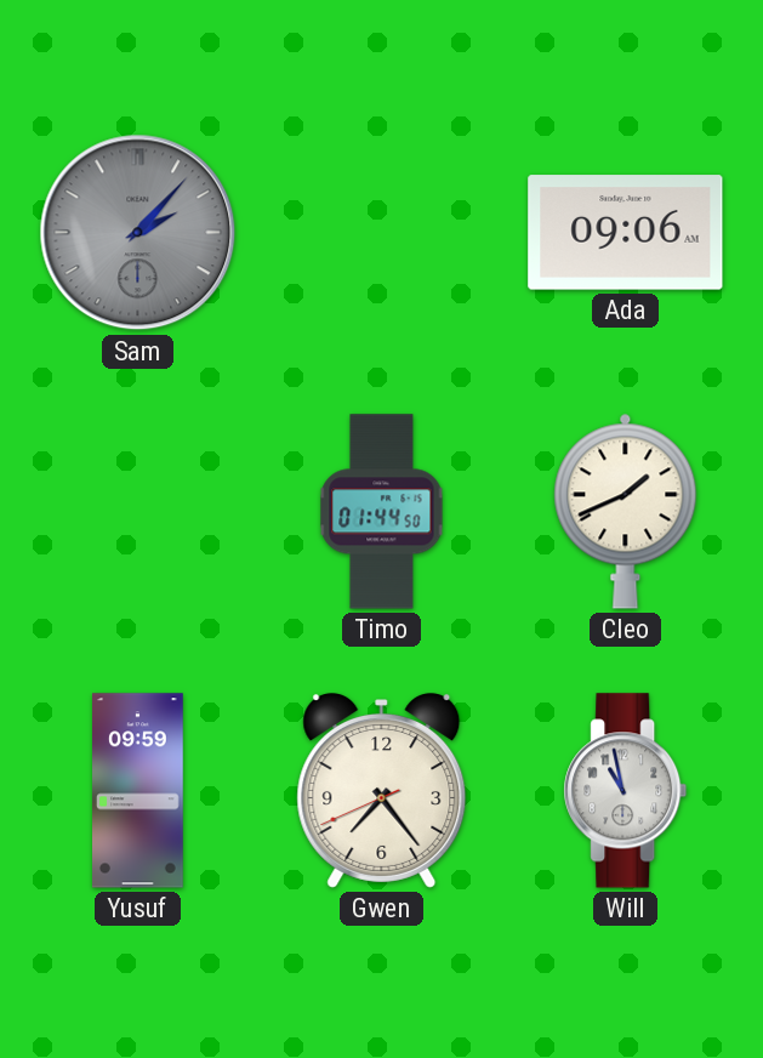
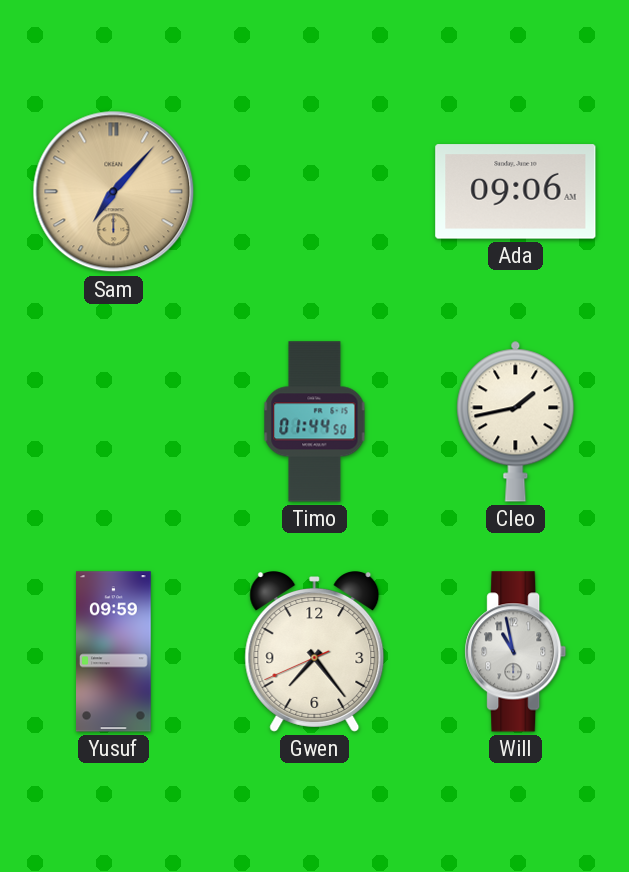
Sam: 2:07 -> 7:07
Sam dial: grey -> champagne
Cleo: 1:41 -> 1:43
